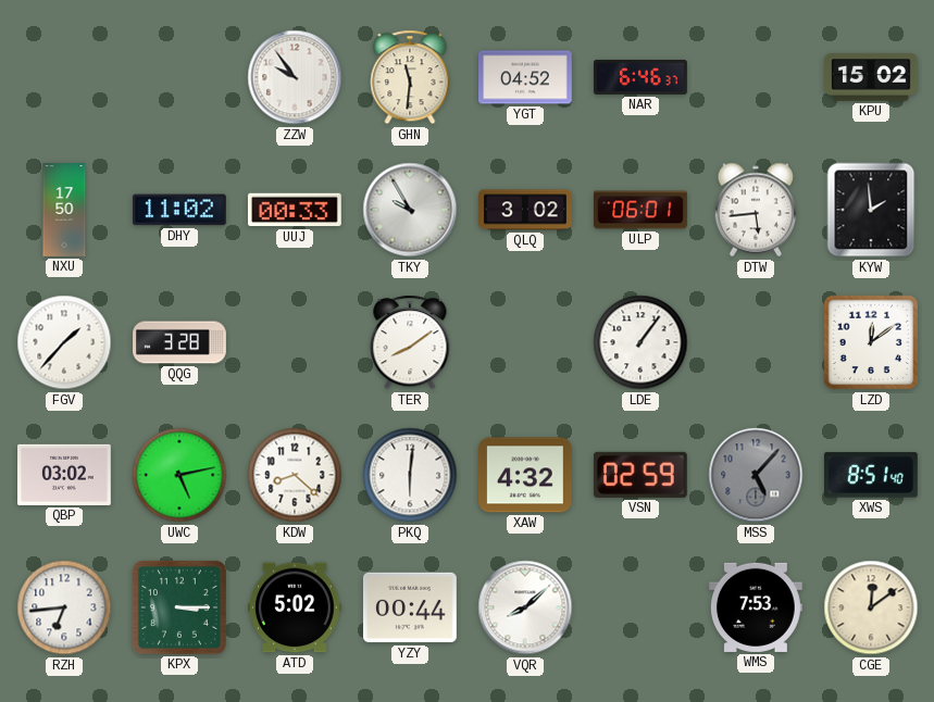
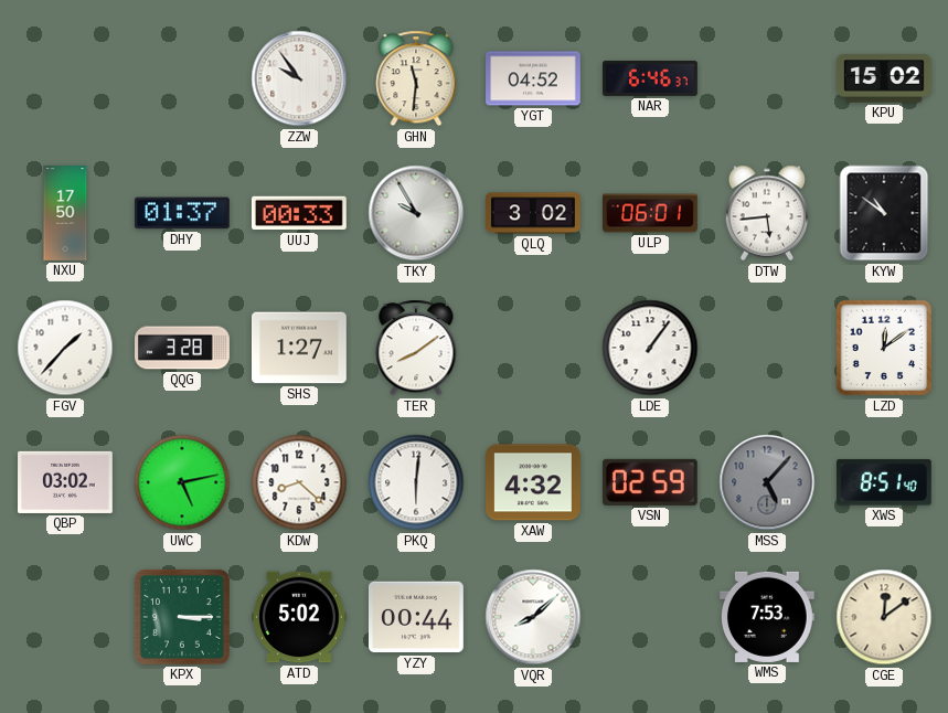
DHY: 11:02 -> 01:37
KYW: 1:59 -> 10:51
SHS: none -> 1:27
RZH: 6:44 -> none
